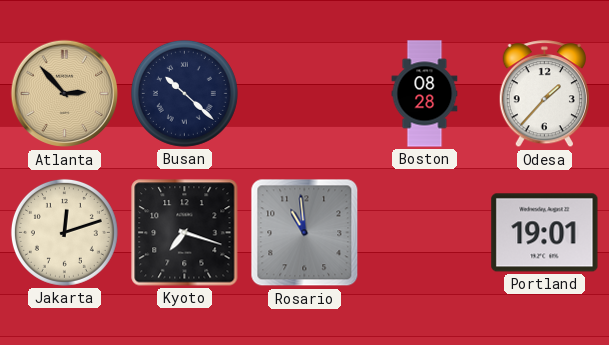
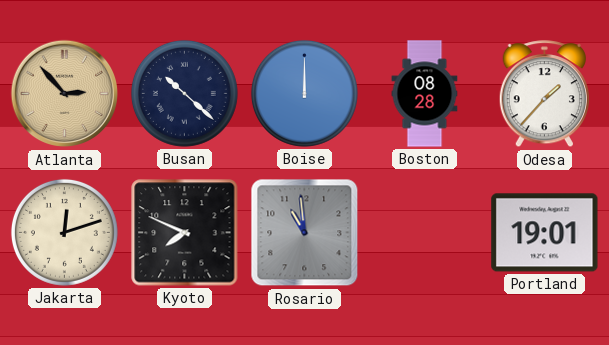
Boise: none -> 12:00
Kyoto: 7:18 -> 7:49
